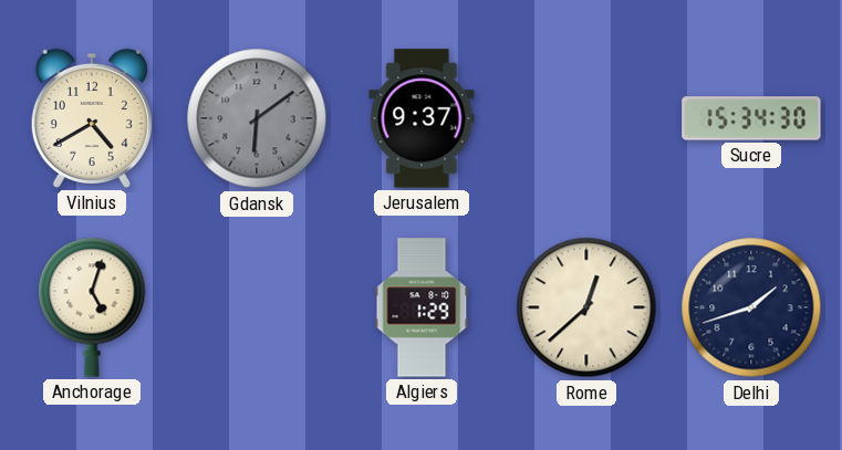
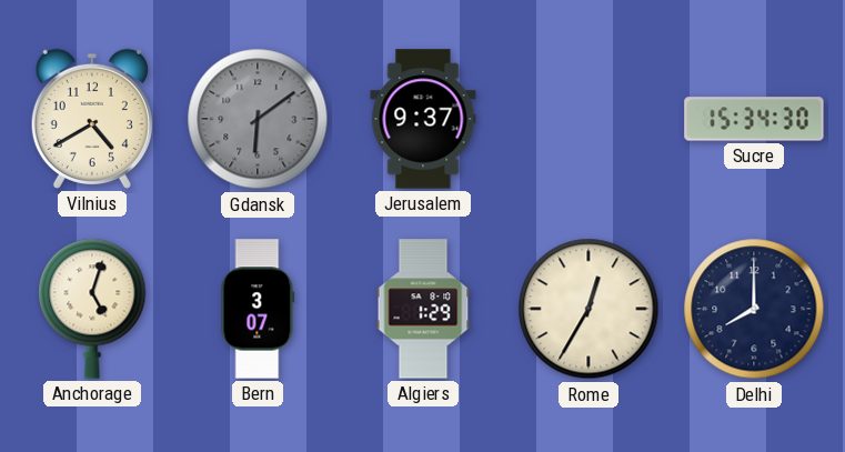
Bern: none -> 3:07
Rome: 12:38 -> 12:35
Delhi: 1:42 -> 8:00
